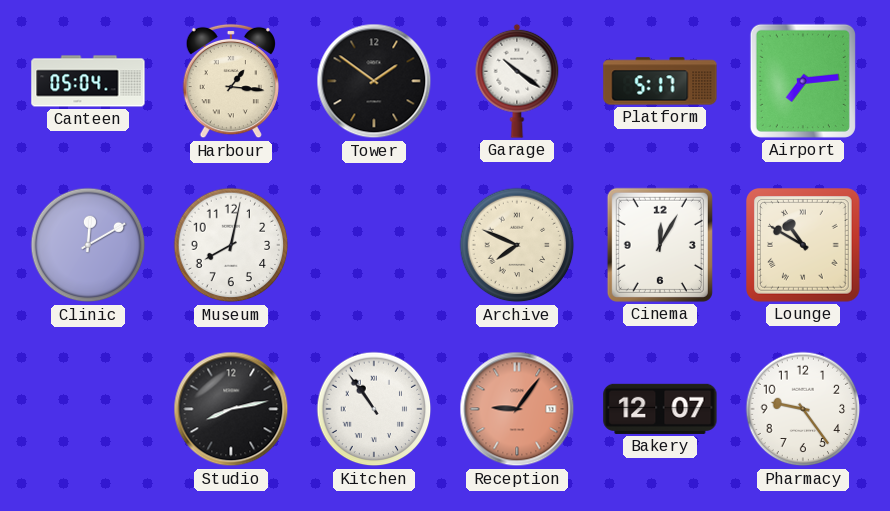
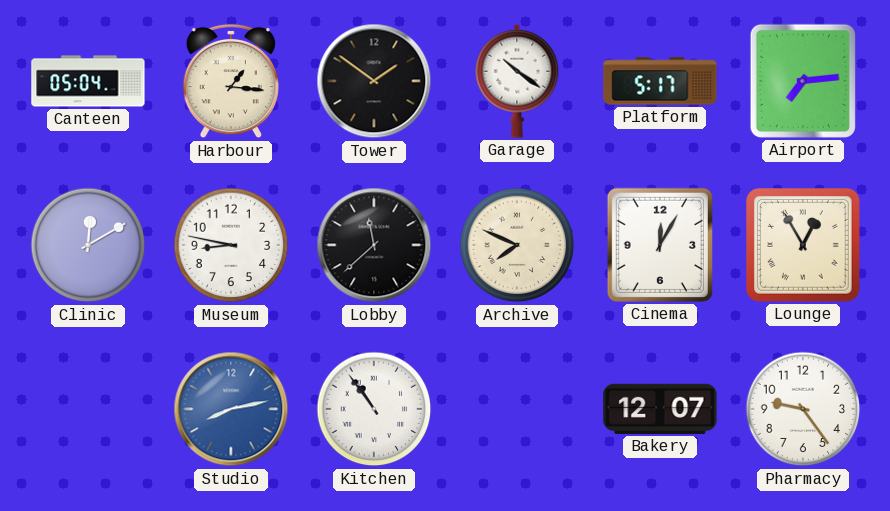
Museum: 8:02 -> 8:47
Lobby: none -> 11:38
Lounge: 10:50 -> 12:55
Studio dial: black -> blue
Reception: 9:06 -> none
